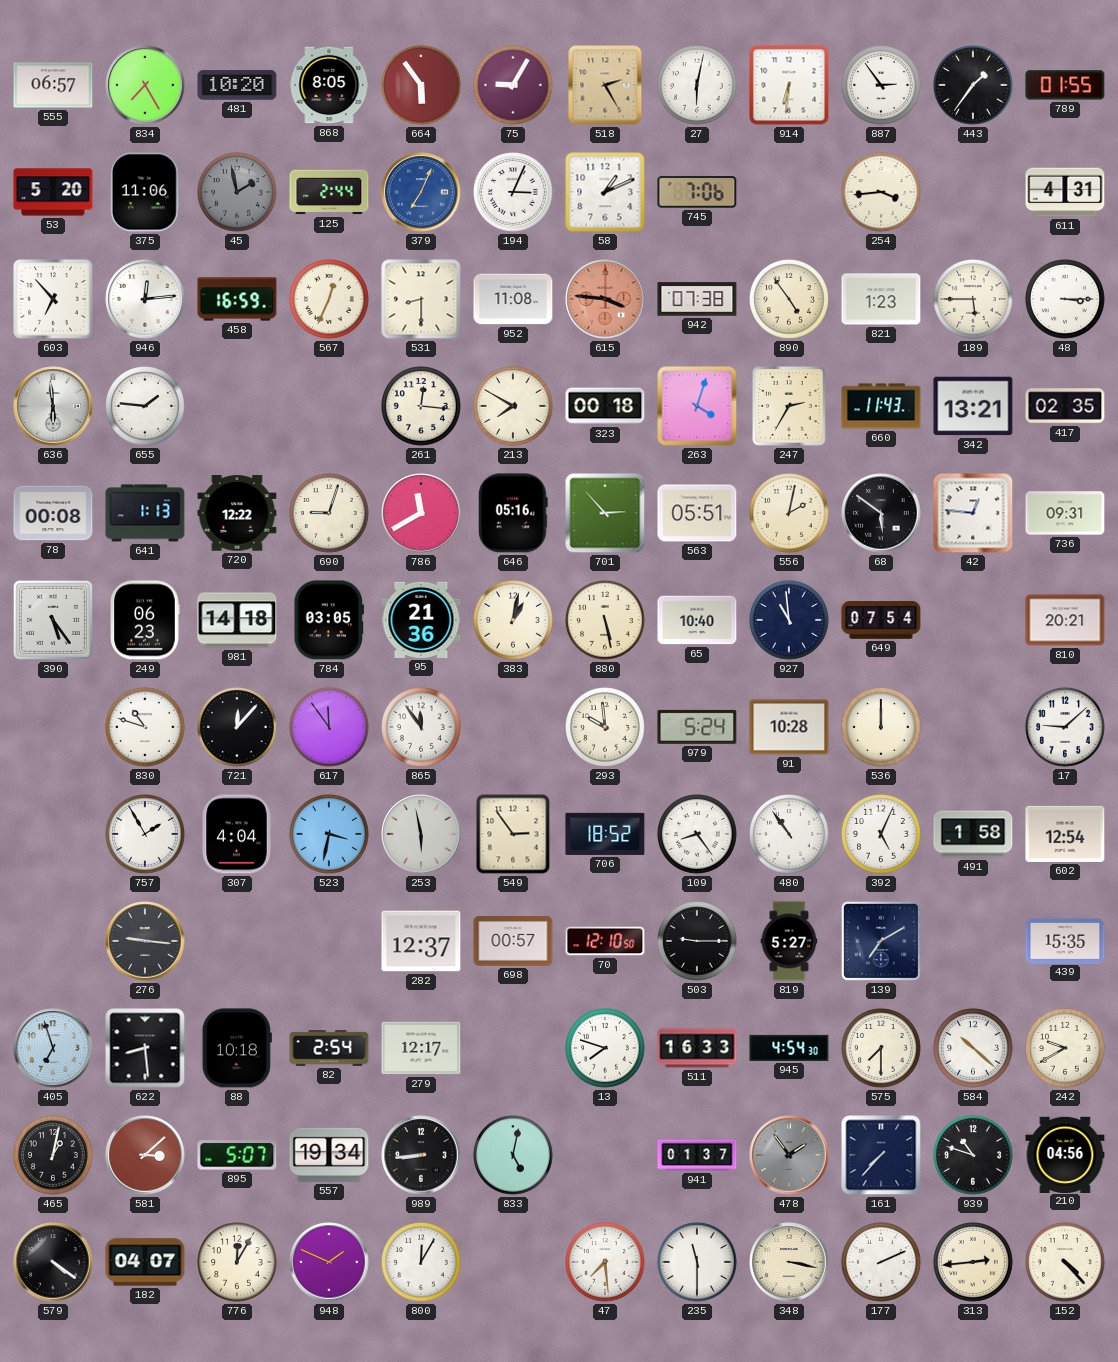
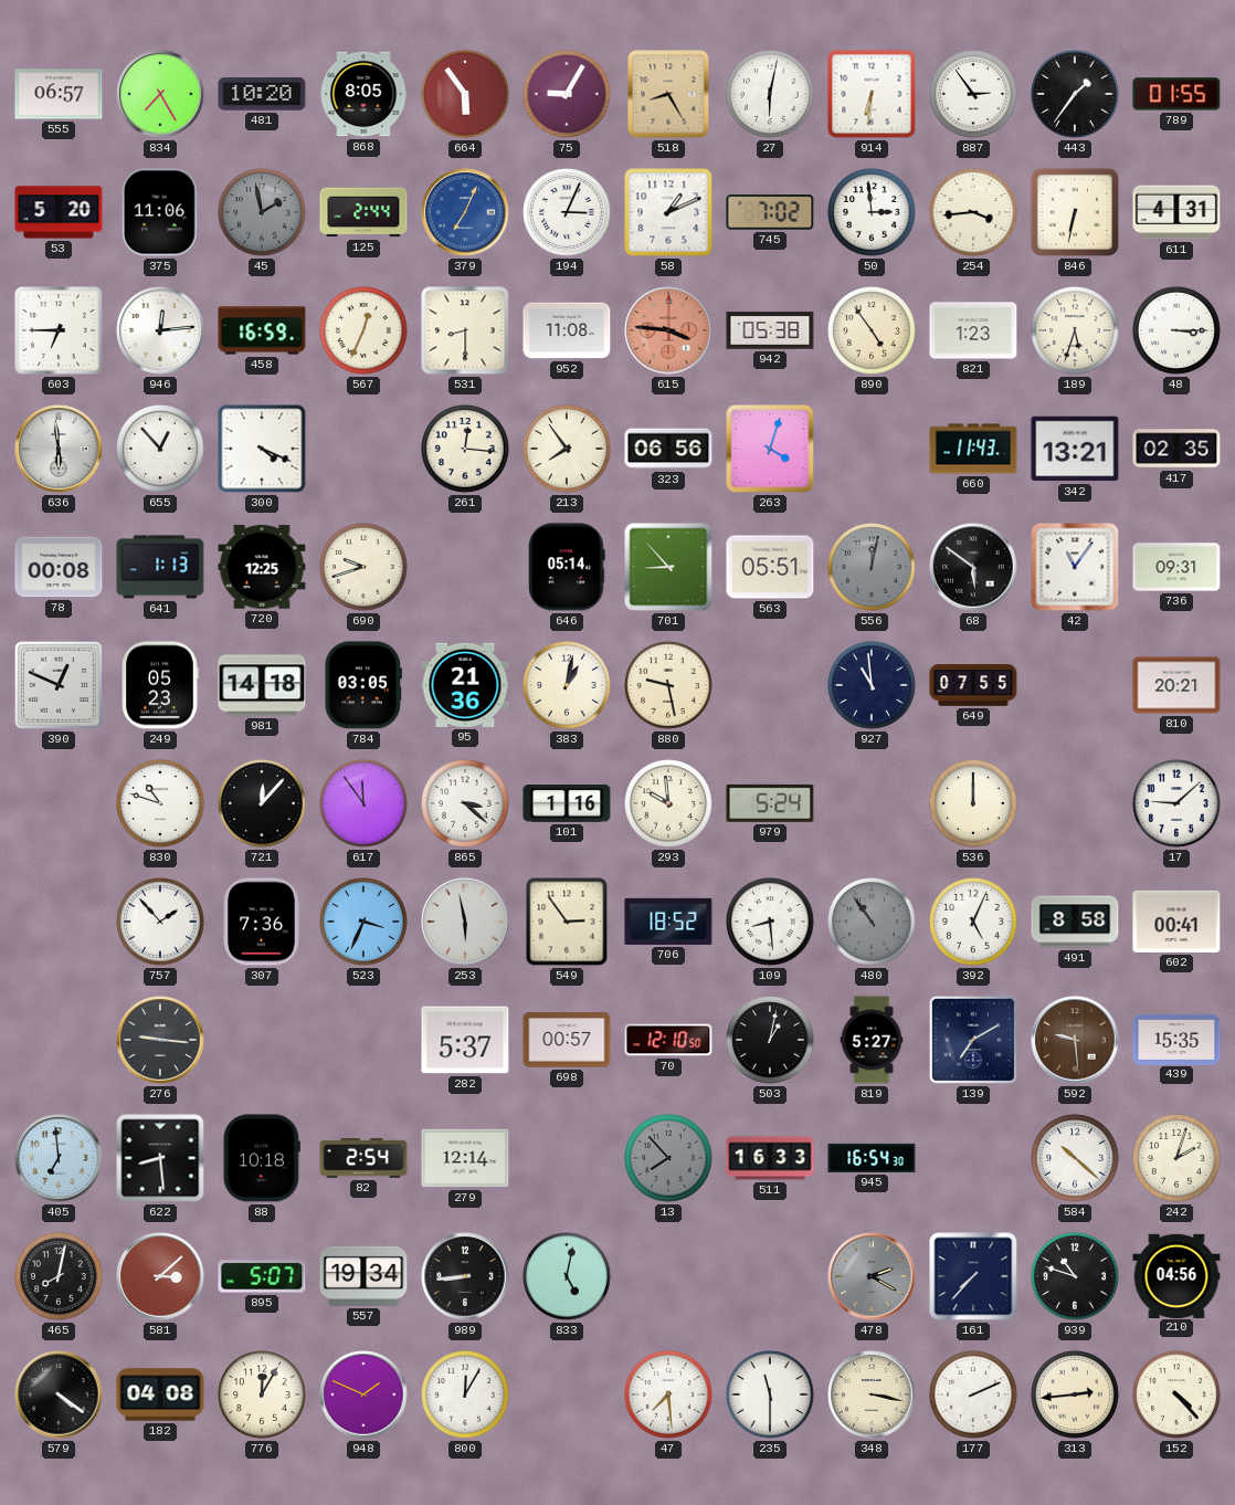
518: 2:25 -> 8:25
745: 7:06 -> 7:02
50: none -> 2:59
846: none -> 6:32
603: 6:53 -> 6:45
942: 07:38 -> 05:38
189: 5:45 -> 5:33
655: 1:46 -> 12:53
300: none -> 4:19
213: 7:50 -> 7:54
323: 00:18 -> 06:56
247: 2:35 -> none
720: 12:22 -> 12:25
690: 9:03 -> 9:42
786: 11:40 -> none
646: 05:16 -> 05:14
701: 2:53 -> 8:53
556: 2:02 -> 12:02
556 dial: cream -> grey
42: 12:46 -> 11:06
390: 5:24 -> 12:49
249: 06:23 -> 05:23
880: 5:28 -> 9:28
65: 10:40 -> none
649: 07:54 -> 07:55
865: 11:54 -> 3:22
101: none -> 1:16
91: 10:28 -> none
757: 1:55 -> 1:53
307: 4:04 -> 7:36
523: 3:32 -> 3:34
109: 8:24 -> 8:29
480 dial: white -> grey
491: 1:58 -> 8:58
602: 12:54 -> 00:41
282: 12:37 -> 5:37
503: 9:15 -> 1:02
592: none -> 9:29
405: 6:57 -> 6:59
279: 12:17 -> 12:14
13: 7:48 -> 7:53
13 dial: white -> grey
945: 4:54 -> 16:54
575: 7:30 -> none
242: 9:40 -> 2:03
465: 1:02 -> 8:02
941: 01:37 -> none
478: 1:54 -> 2:20
182: 04:07 -> 04:08
